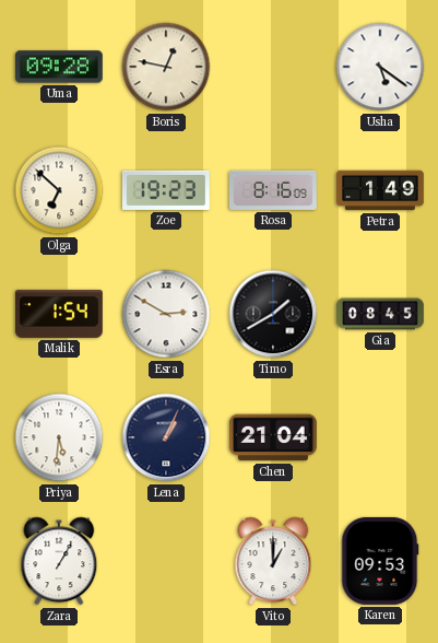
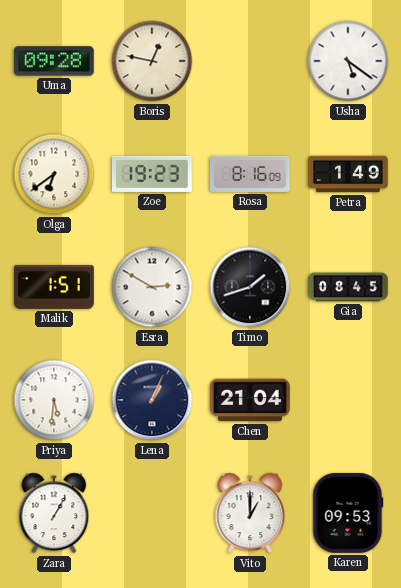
Olga: 6:52 -> 6:39
Malik: 1:54 -> 1:51
Timo: 1:40 -> 1:42
